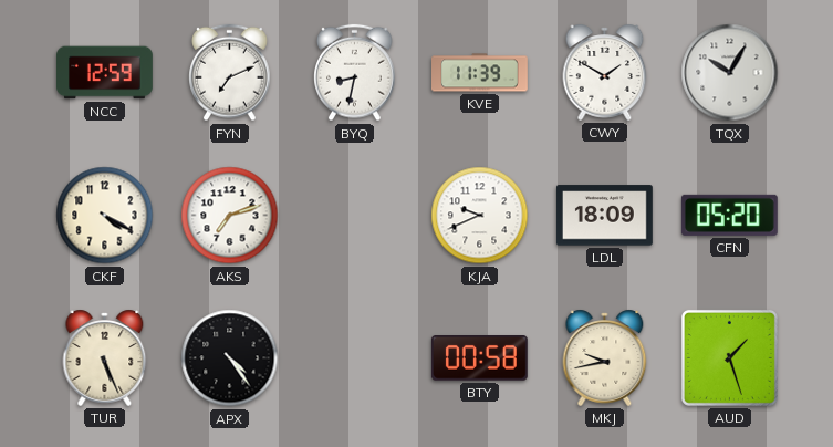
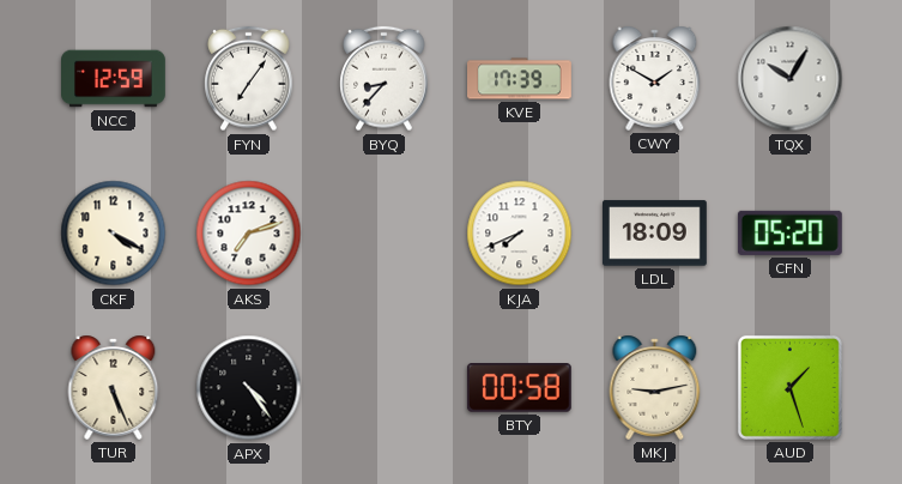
FYN: 7:11 -> 7:06
BYQ: 8:32 -> 8:37
KVE: 11:39 -> 17:39
KJA: 9:41 -> 7:41
MKJ: 9:43 -> 9:13
